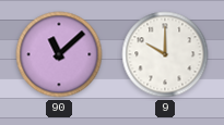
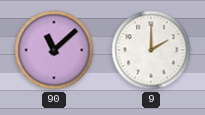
9: 10:00 -> 2:00
